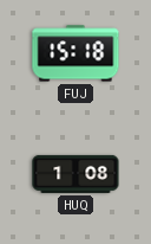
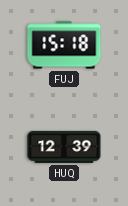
HUQ: 1:08 -> 12:39
